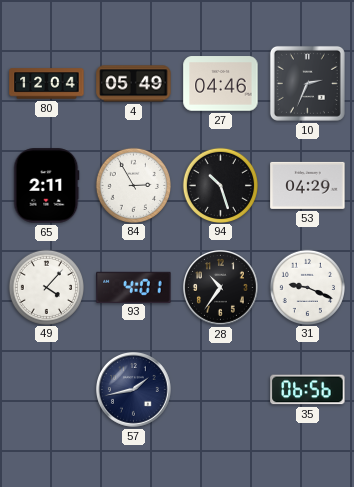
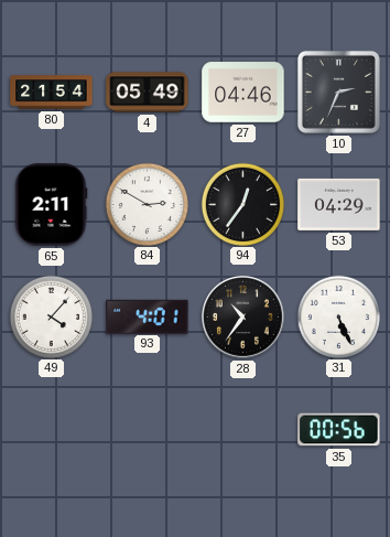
80: 12:04 -> 21:54
84: 2:55 -> 2:50
94: 10:27 -> 12:36
31: 9:19 -> 5:26
57: 1:43 -> none
35: 06:56 -> 00:56
